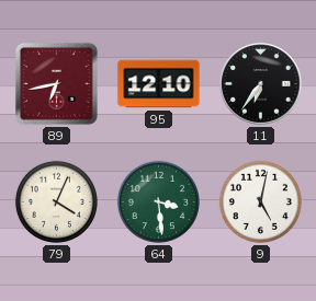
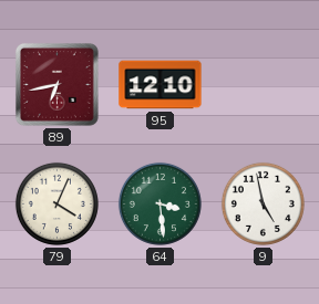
11: 6:36 -> none
9: 5:02 -> 4:58
